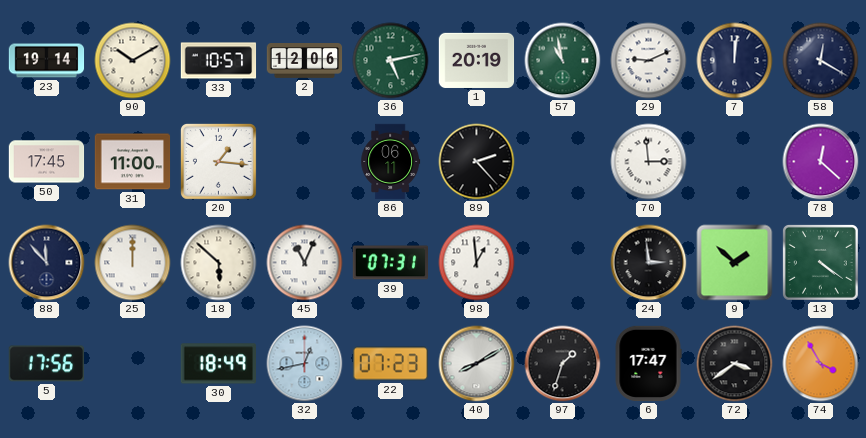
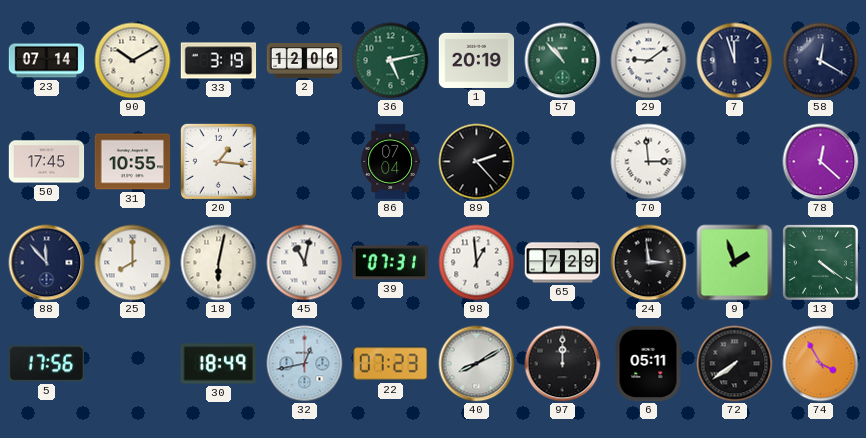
23: 19:14 -> 07:14
33: 10:57 -> 3:19
57: 10:58 -> 10:53
29: 9:11 -> 9:09
7: 12:01 -> 11:57
31: 11:00 -> 10:55
86: 06:11 -> 07:04
25: 12:00 -> 8:00
18: 5:52 -> 6:02
45: 11:04 -> 11:02
65: none -> 7:29
9: 1:52 -> 1:57
97: 1:33 -> 12:00
6: 17:47 -> 05:11
72: 3:39 -> 7:39
